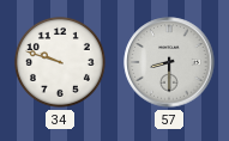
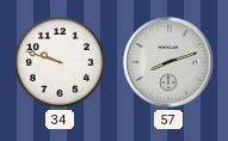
57: 8:30 -> 8:12
